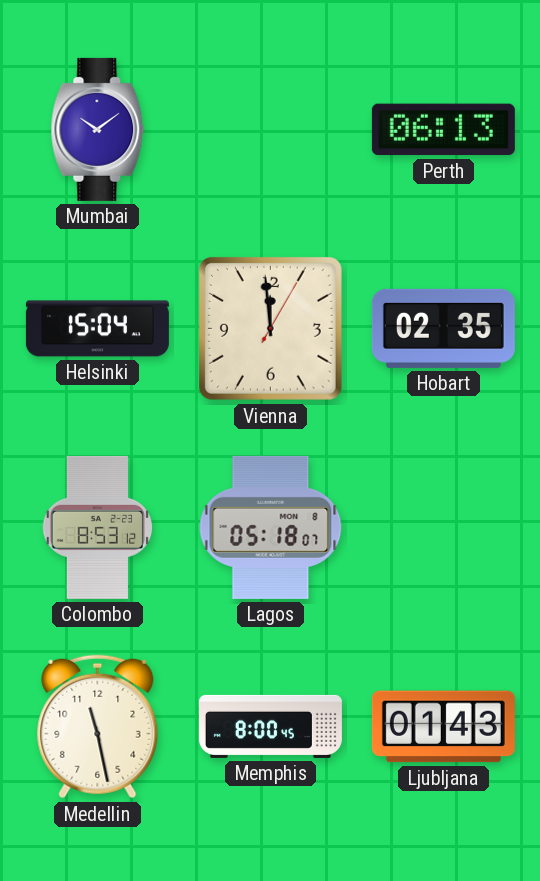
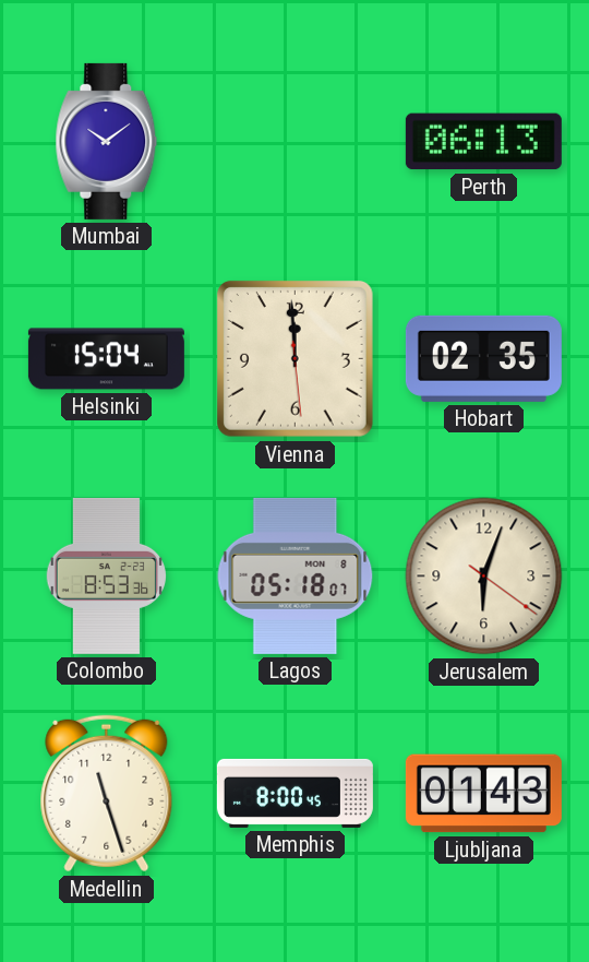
Vienna: 11:59:05 -> 11:59:29
Colombo: 8:53:12 -> 8:53:36
Jerusalem: none -> 6:03
Medellin: 11:28 -> 11:27
